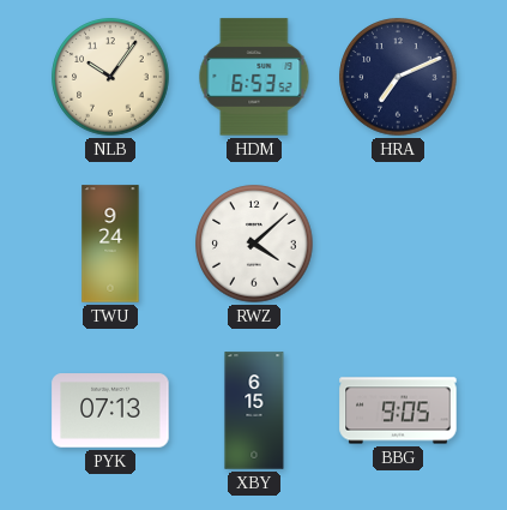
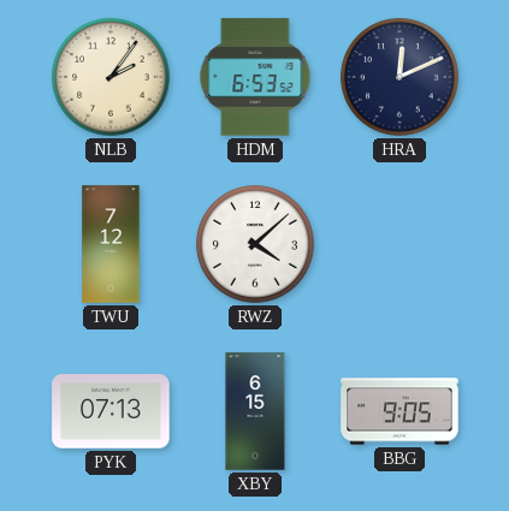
NLB: 10:06 -> 2:06
HRA: 7:11 -> 12:11
TWU: 9:24 -> 7:12
